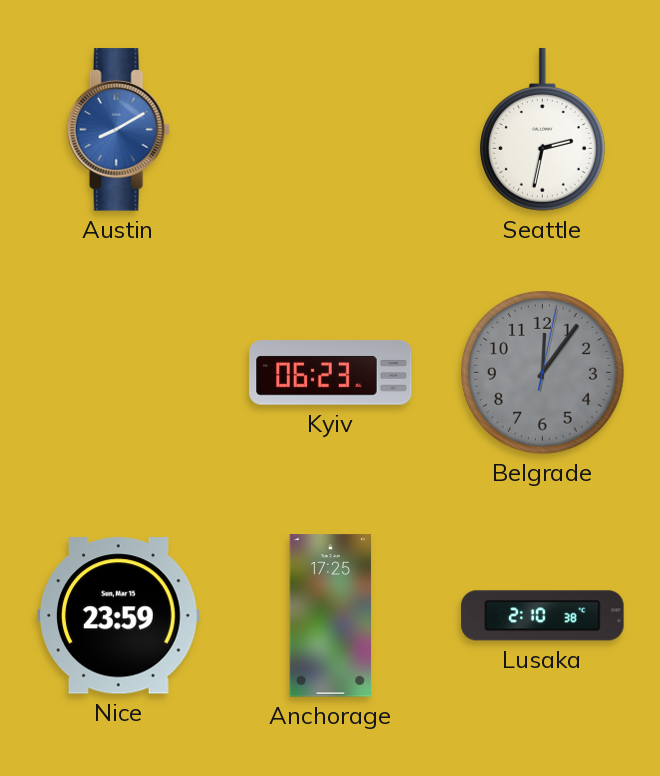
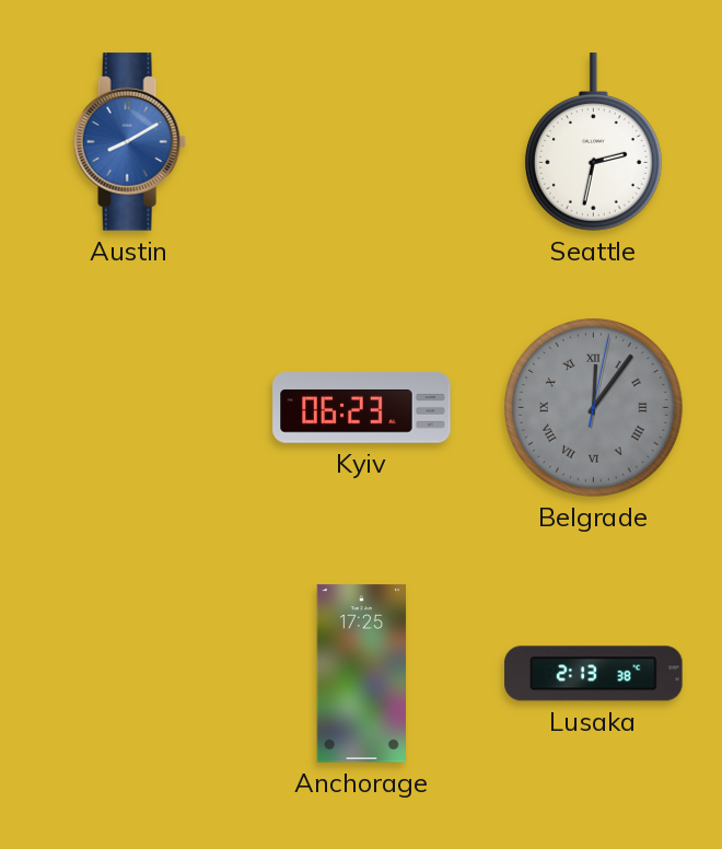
Belgrade numerals: Arabic -> Roman
Nice: 23:59 -> none
Lusaka: 2:10 -> 2:13
